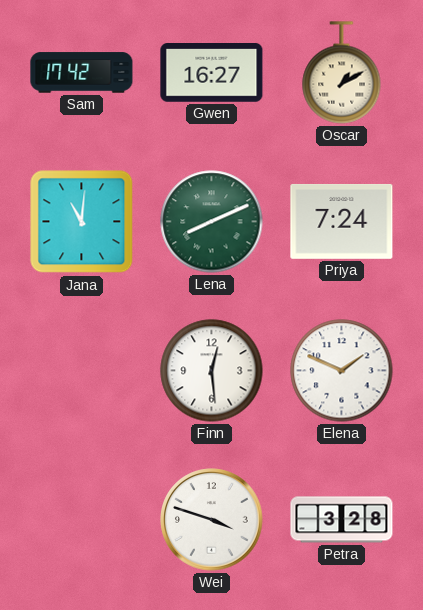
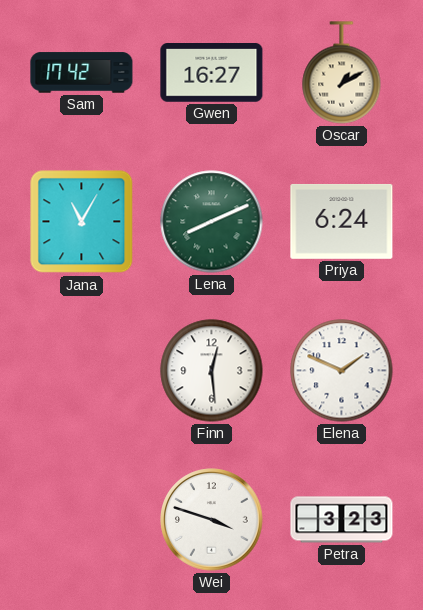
Jana: 11:01 -> 11:05
Priya: 7:24 -> 6:24
Petra: 3:28 -> 3:23
